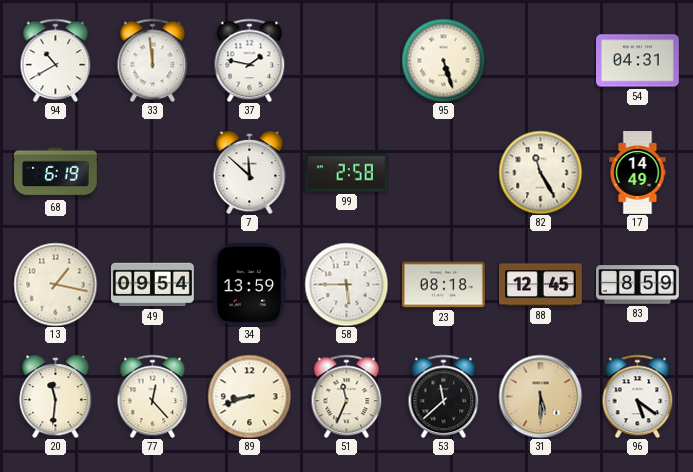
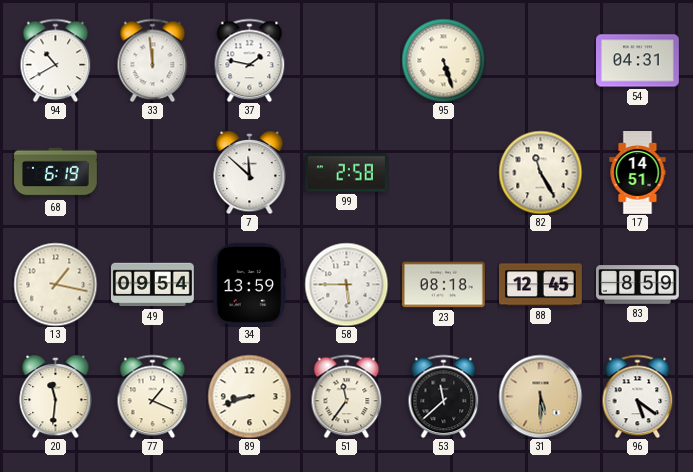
17: 14:49 -> 14:51
77: 12:23 -> 1:19
51: 11:34 -> 11:36
